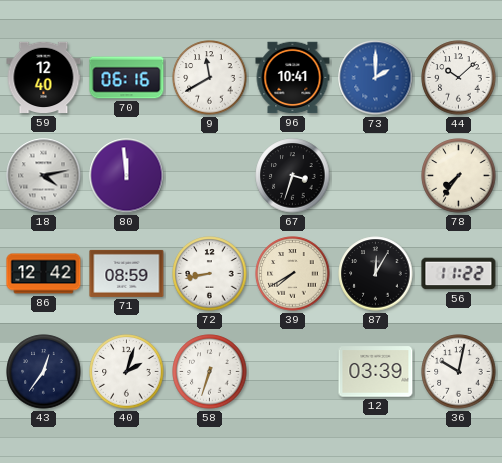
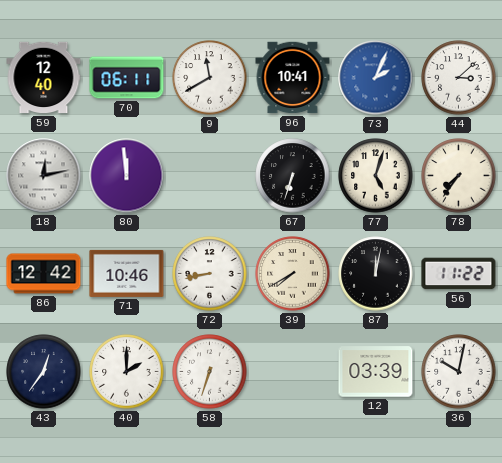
70: 06:16 -> 06:11
73: 2:00 -> 2:04
44: 10:08 -> 3:08
18: 4:13 -> 12:13
67: 3:33 -> 6:33
77: none -> 5:03
71: 08:59 -> 10:46
87: 12:05 -> 12:02
40: 2:03 -> 2:00
